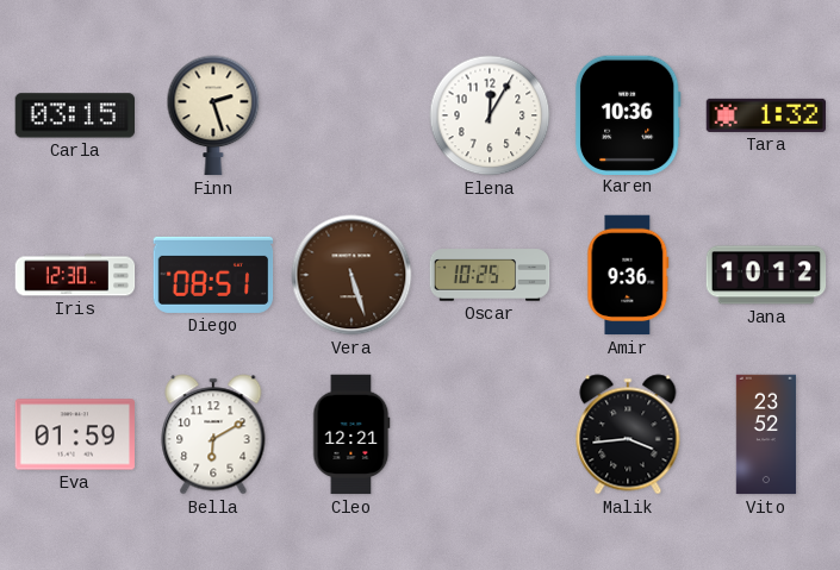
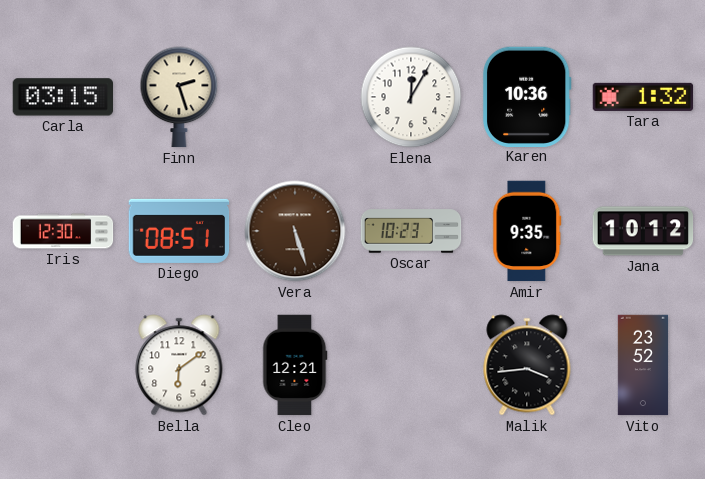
Oscar: 10:25 -> 10:23
Amir: 9:36 -> 9:35
Eva: 01:59 -> none
Bella: 6:10 -> 6:09
